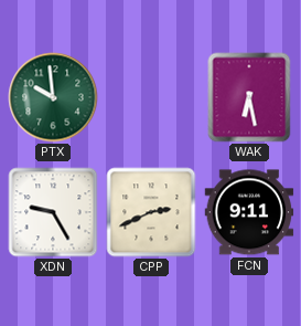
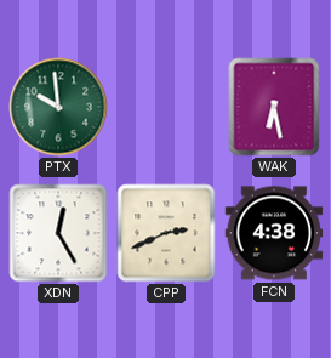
XDN: 9:25 -> 12:25
FCN: 9:11 -> 4:38
